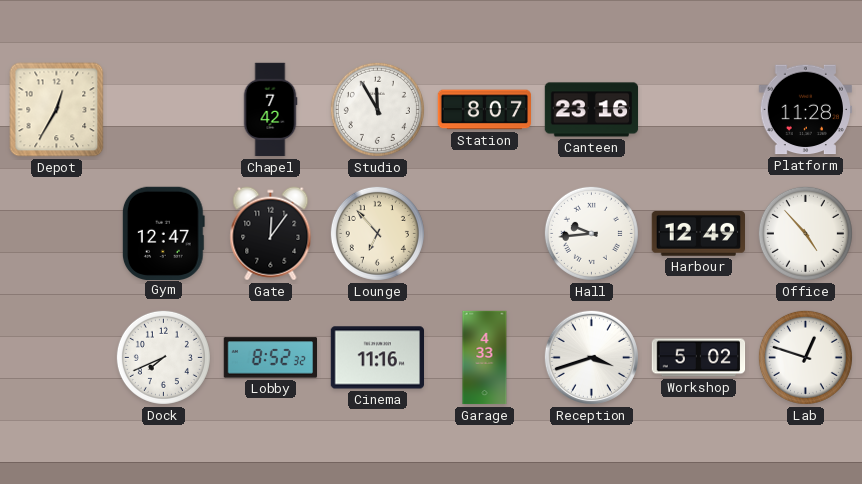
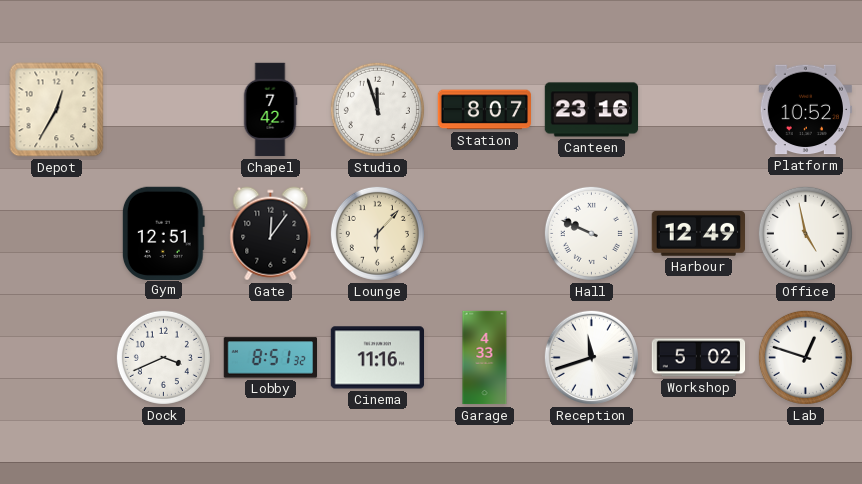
Studio: 11:55 -> 11:57
Platform: 11:28 -> 10:52
Gym: 12:47 -> 12:51
Lounge: 6:53 -> 6:07
Hall: 9:44 -> 9:49
Office: 4:53 -> 4:58
Dock: 7:41 -> 3:41
Lobby: 8:52 -> 8:51
Reception: 3:42 -> 11:42
